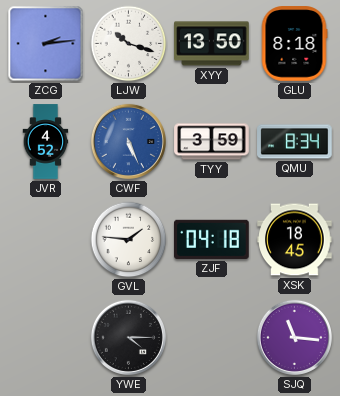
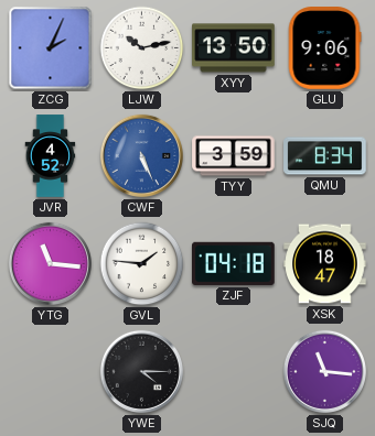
ZCG: 2:14 -> 2:04
LJW: 10:18 -> 10:13
GLU: 8:18 -> 9:06
YTG: none -> 11:16
XSK: 18:45 -> 18:47
